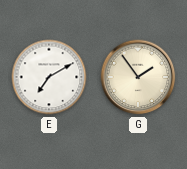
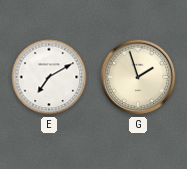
G: 1:54 -> 1:57
